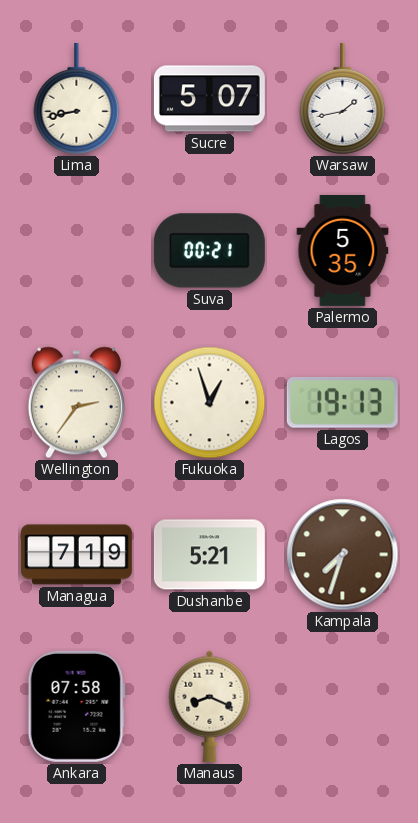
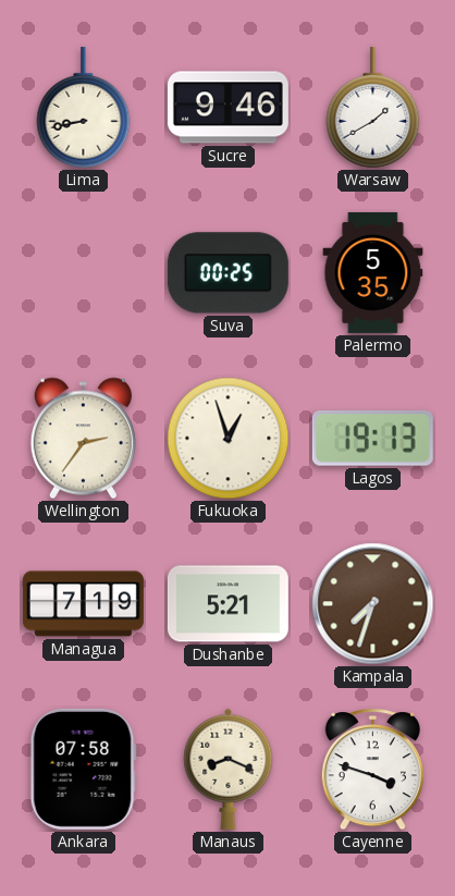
Sucre: 5:07 -> 9:46
Warsaw: 1:43 -> 1:40
Suva: 00:21 -> 00:25
Cayenne: none -> 3:48
